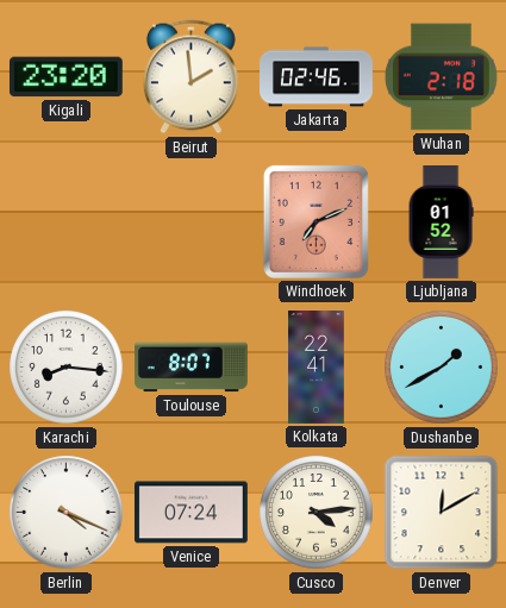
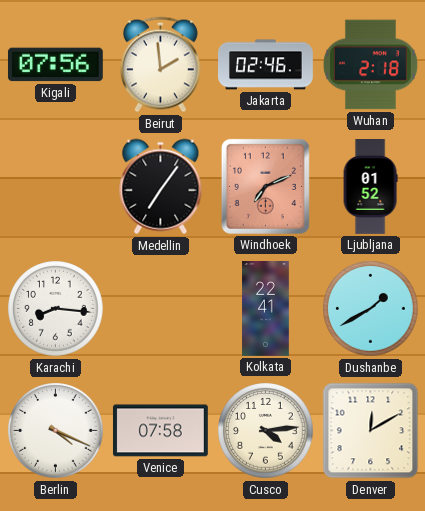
Kigali: 23:20 -> 07:56
Medellin: none -> 7:06
Toulouse: 8:07 -> none
Venice: 07:24 -> 07:58
